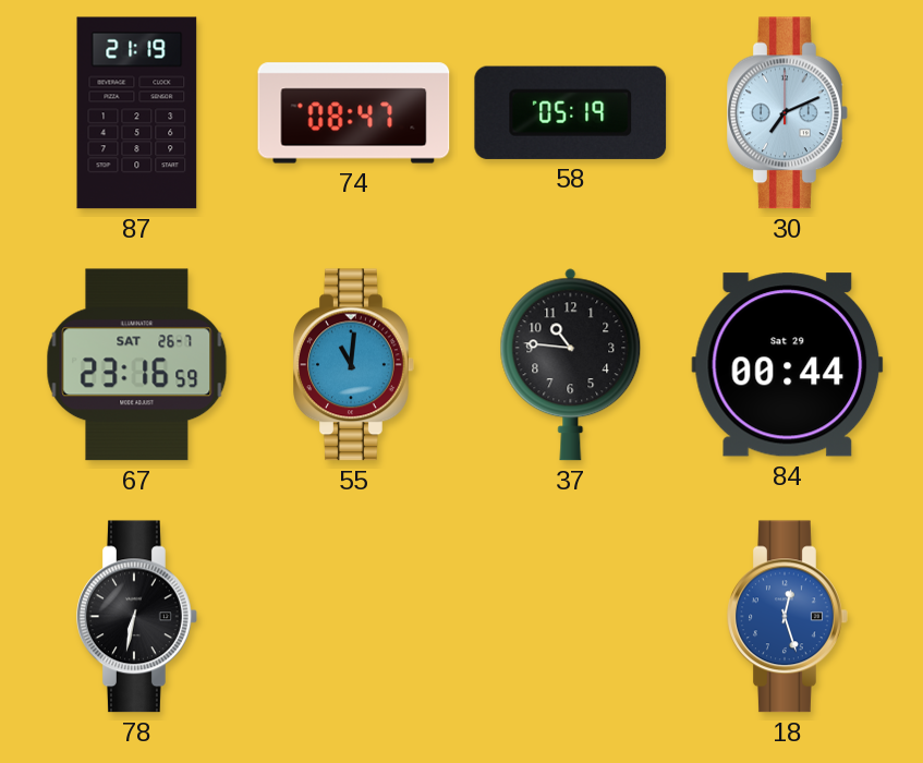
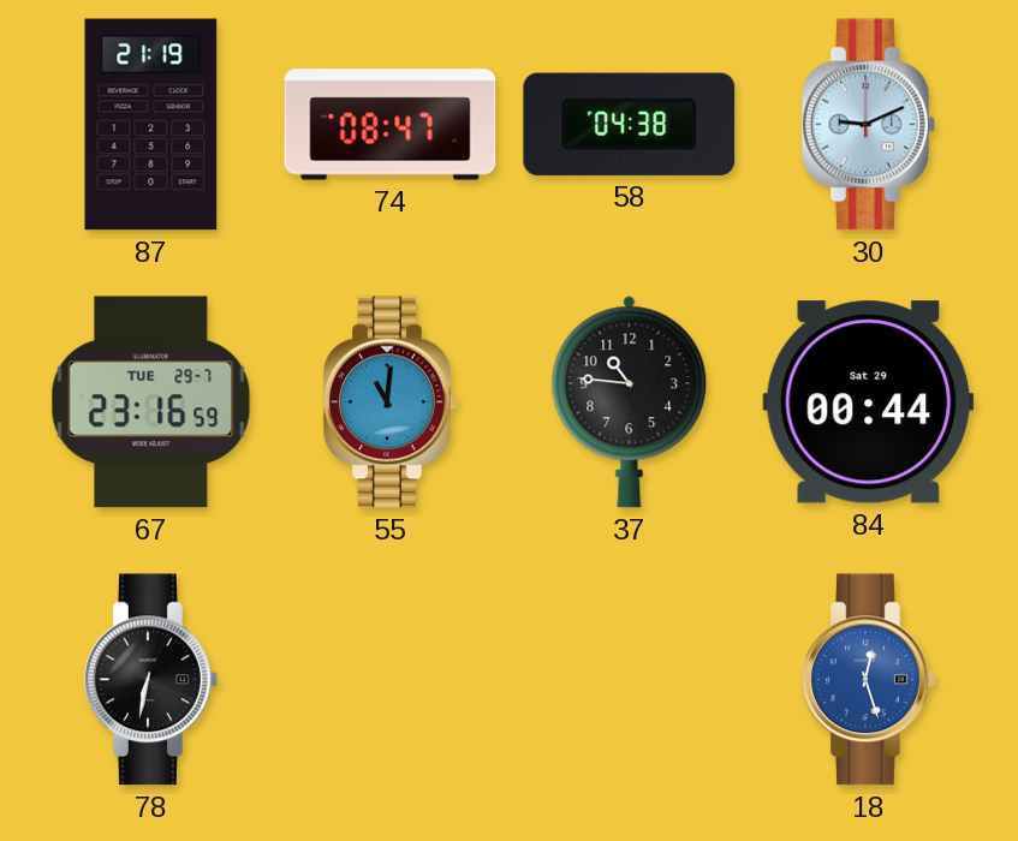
58: 05:19 -> 04:38
30: 7:11 -> 9:11
67 date: SAT 26-7 -> TUE 29-7
